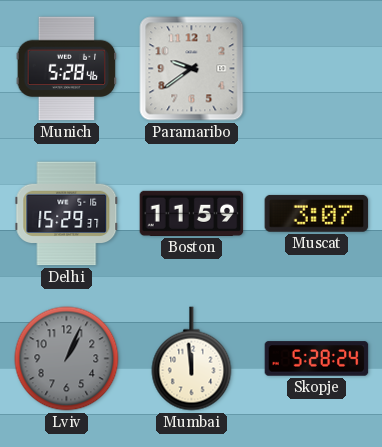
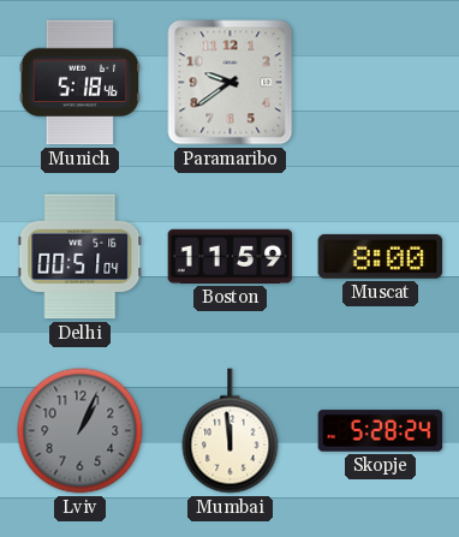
Munich: 5:28 -> 5:18
Delhi: 15:29 -> 00:51
Muscat: 3:07 -> 8:00
